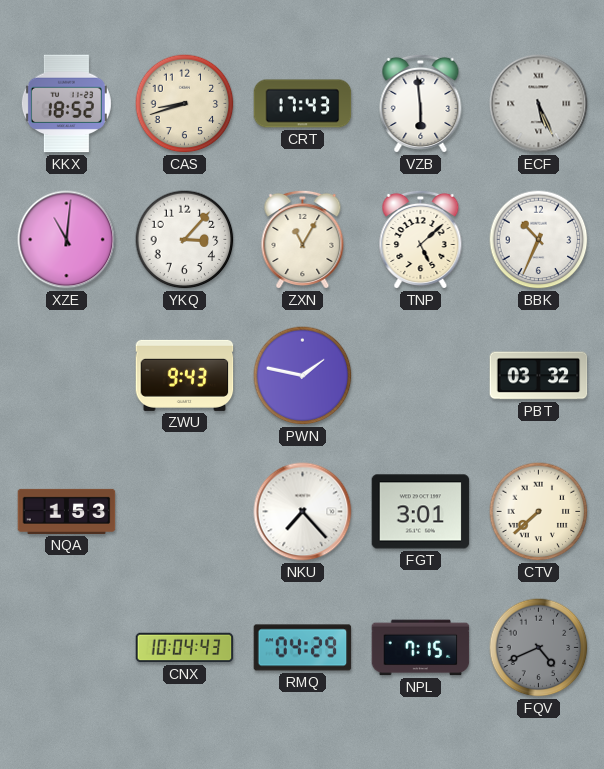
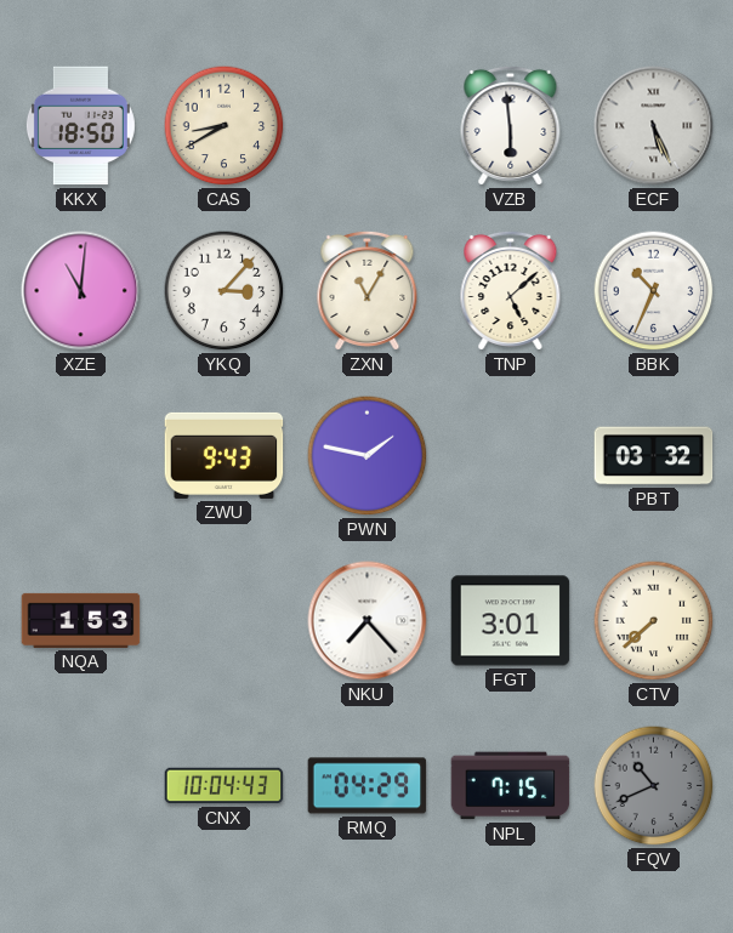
KKX: 18:52 -> 18:50
CAS: 8:42 -> 8:40
CRT: 17:43 -> none
FQV: 4:41 -> 10:41
